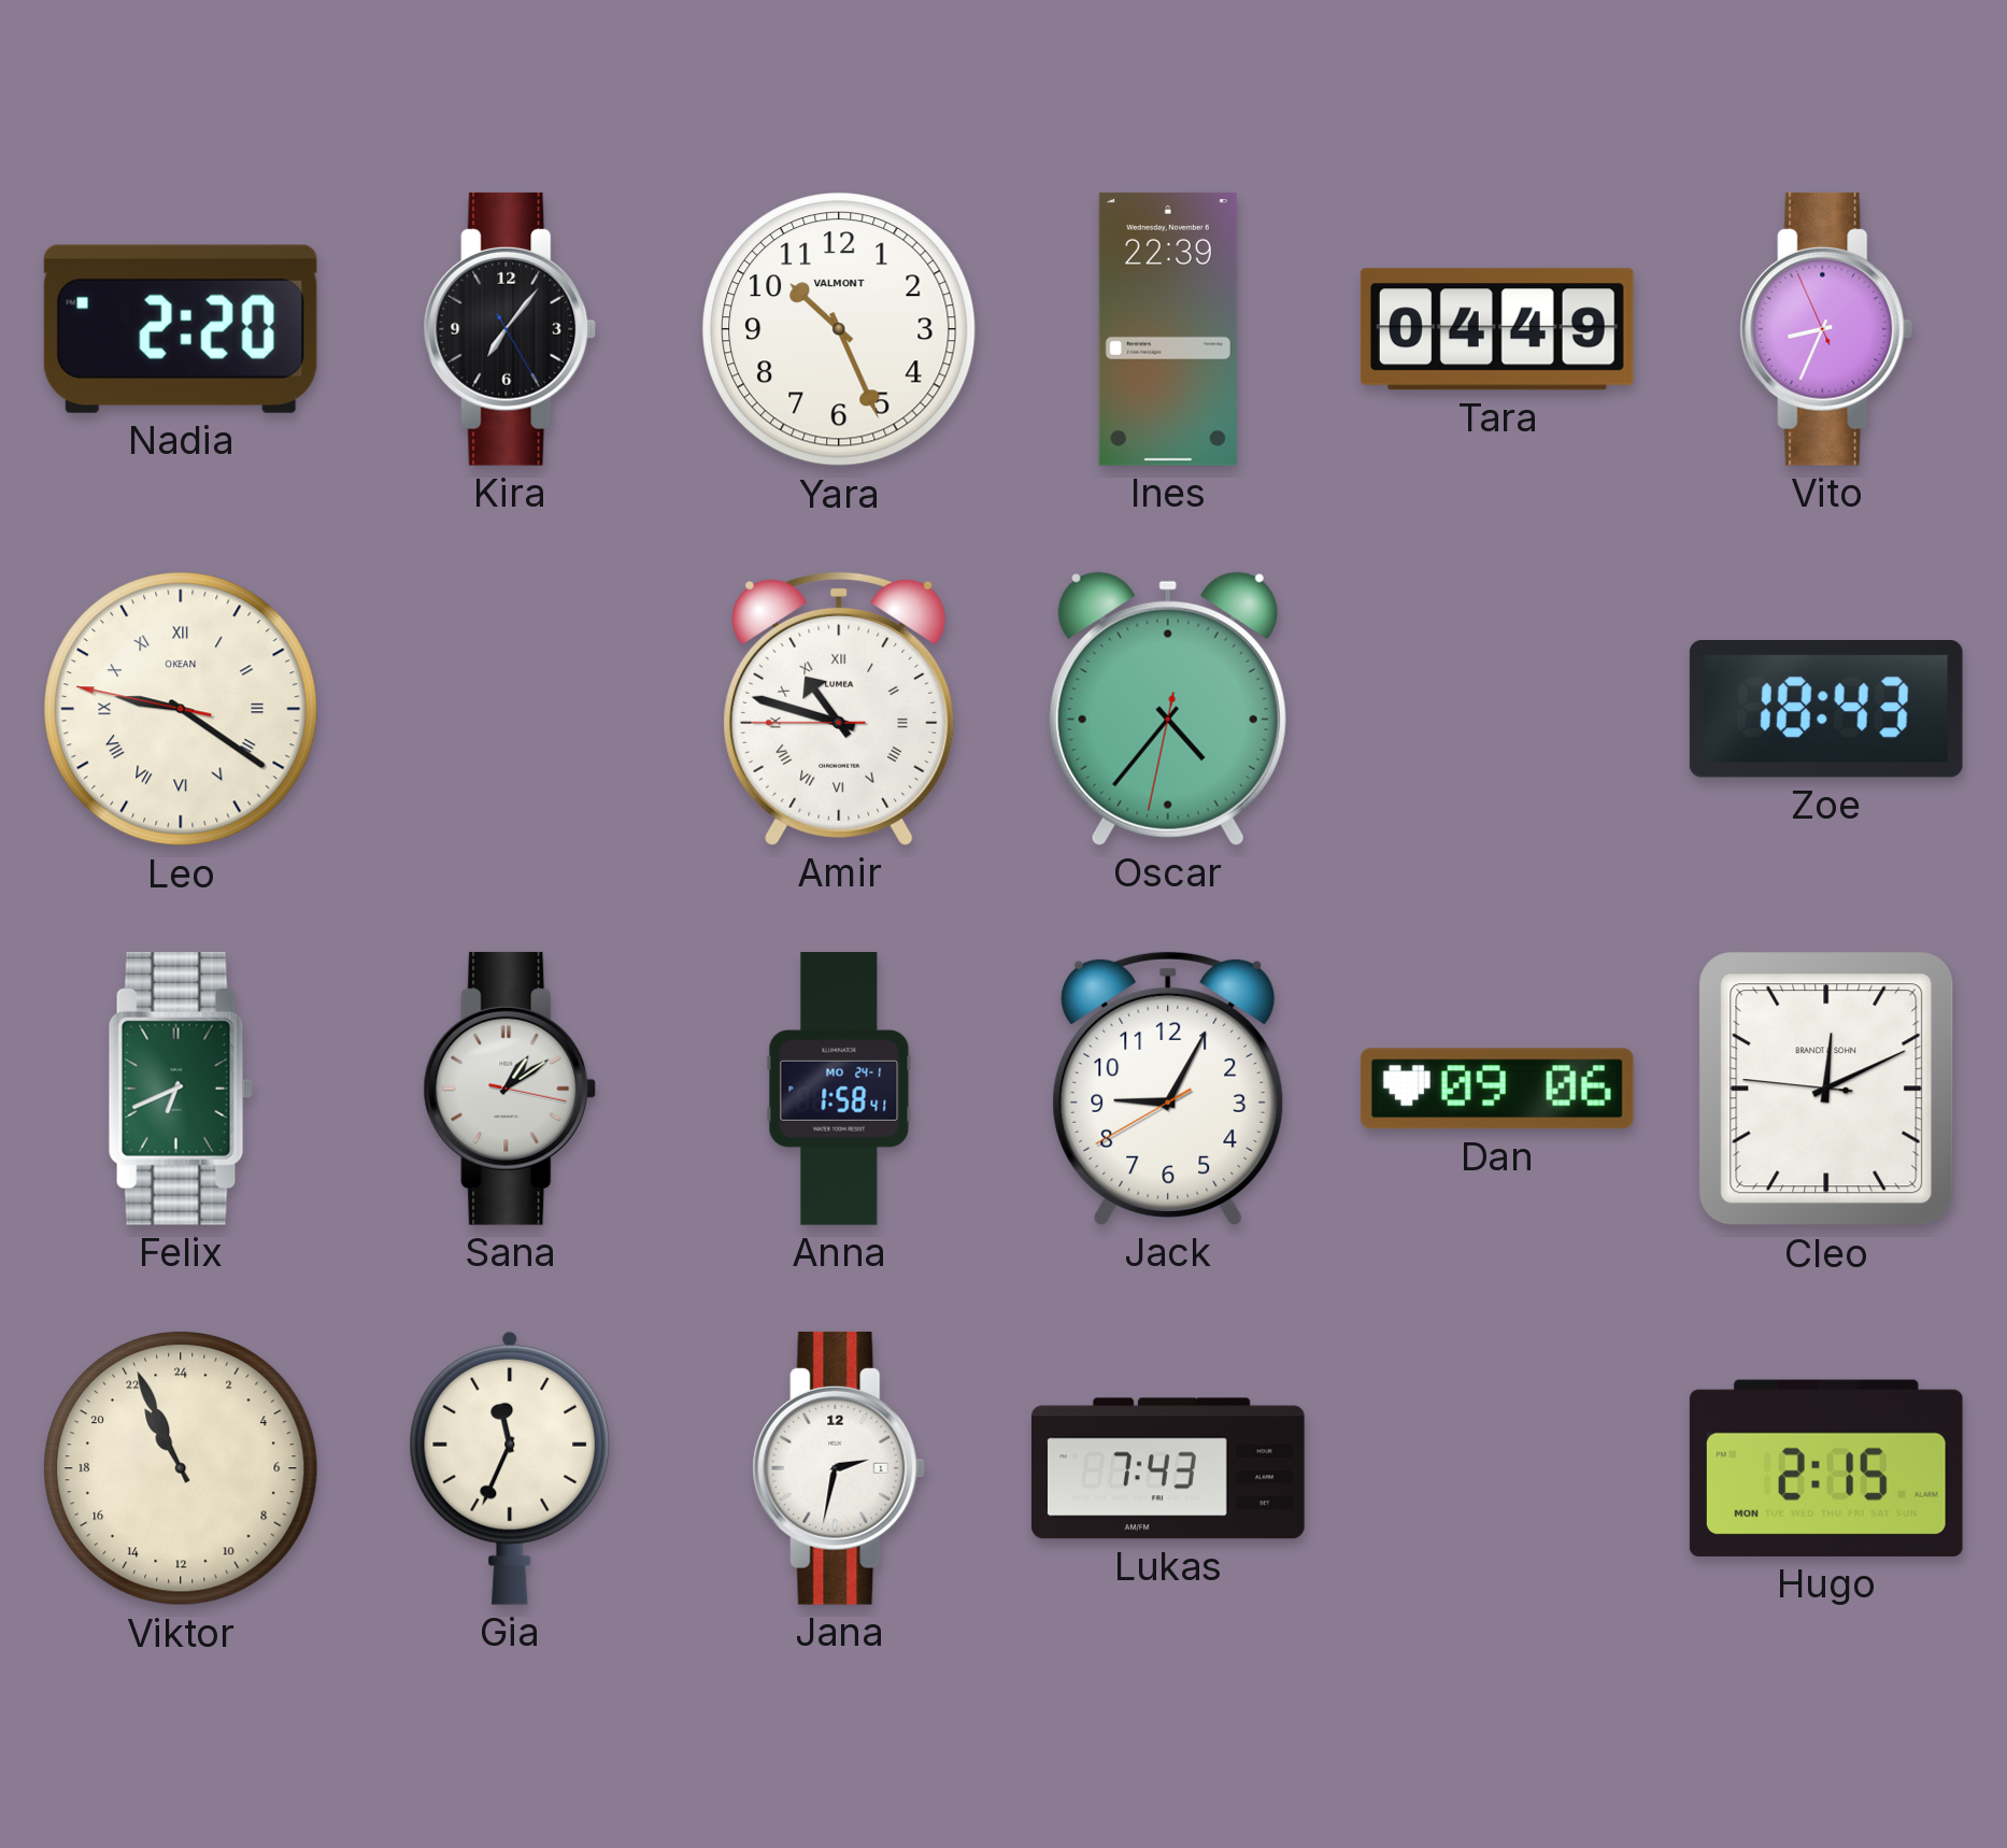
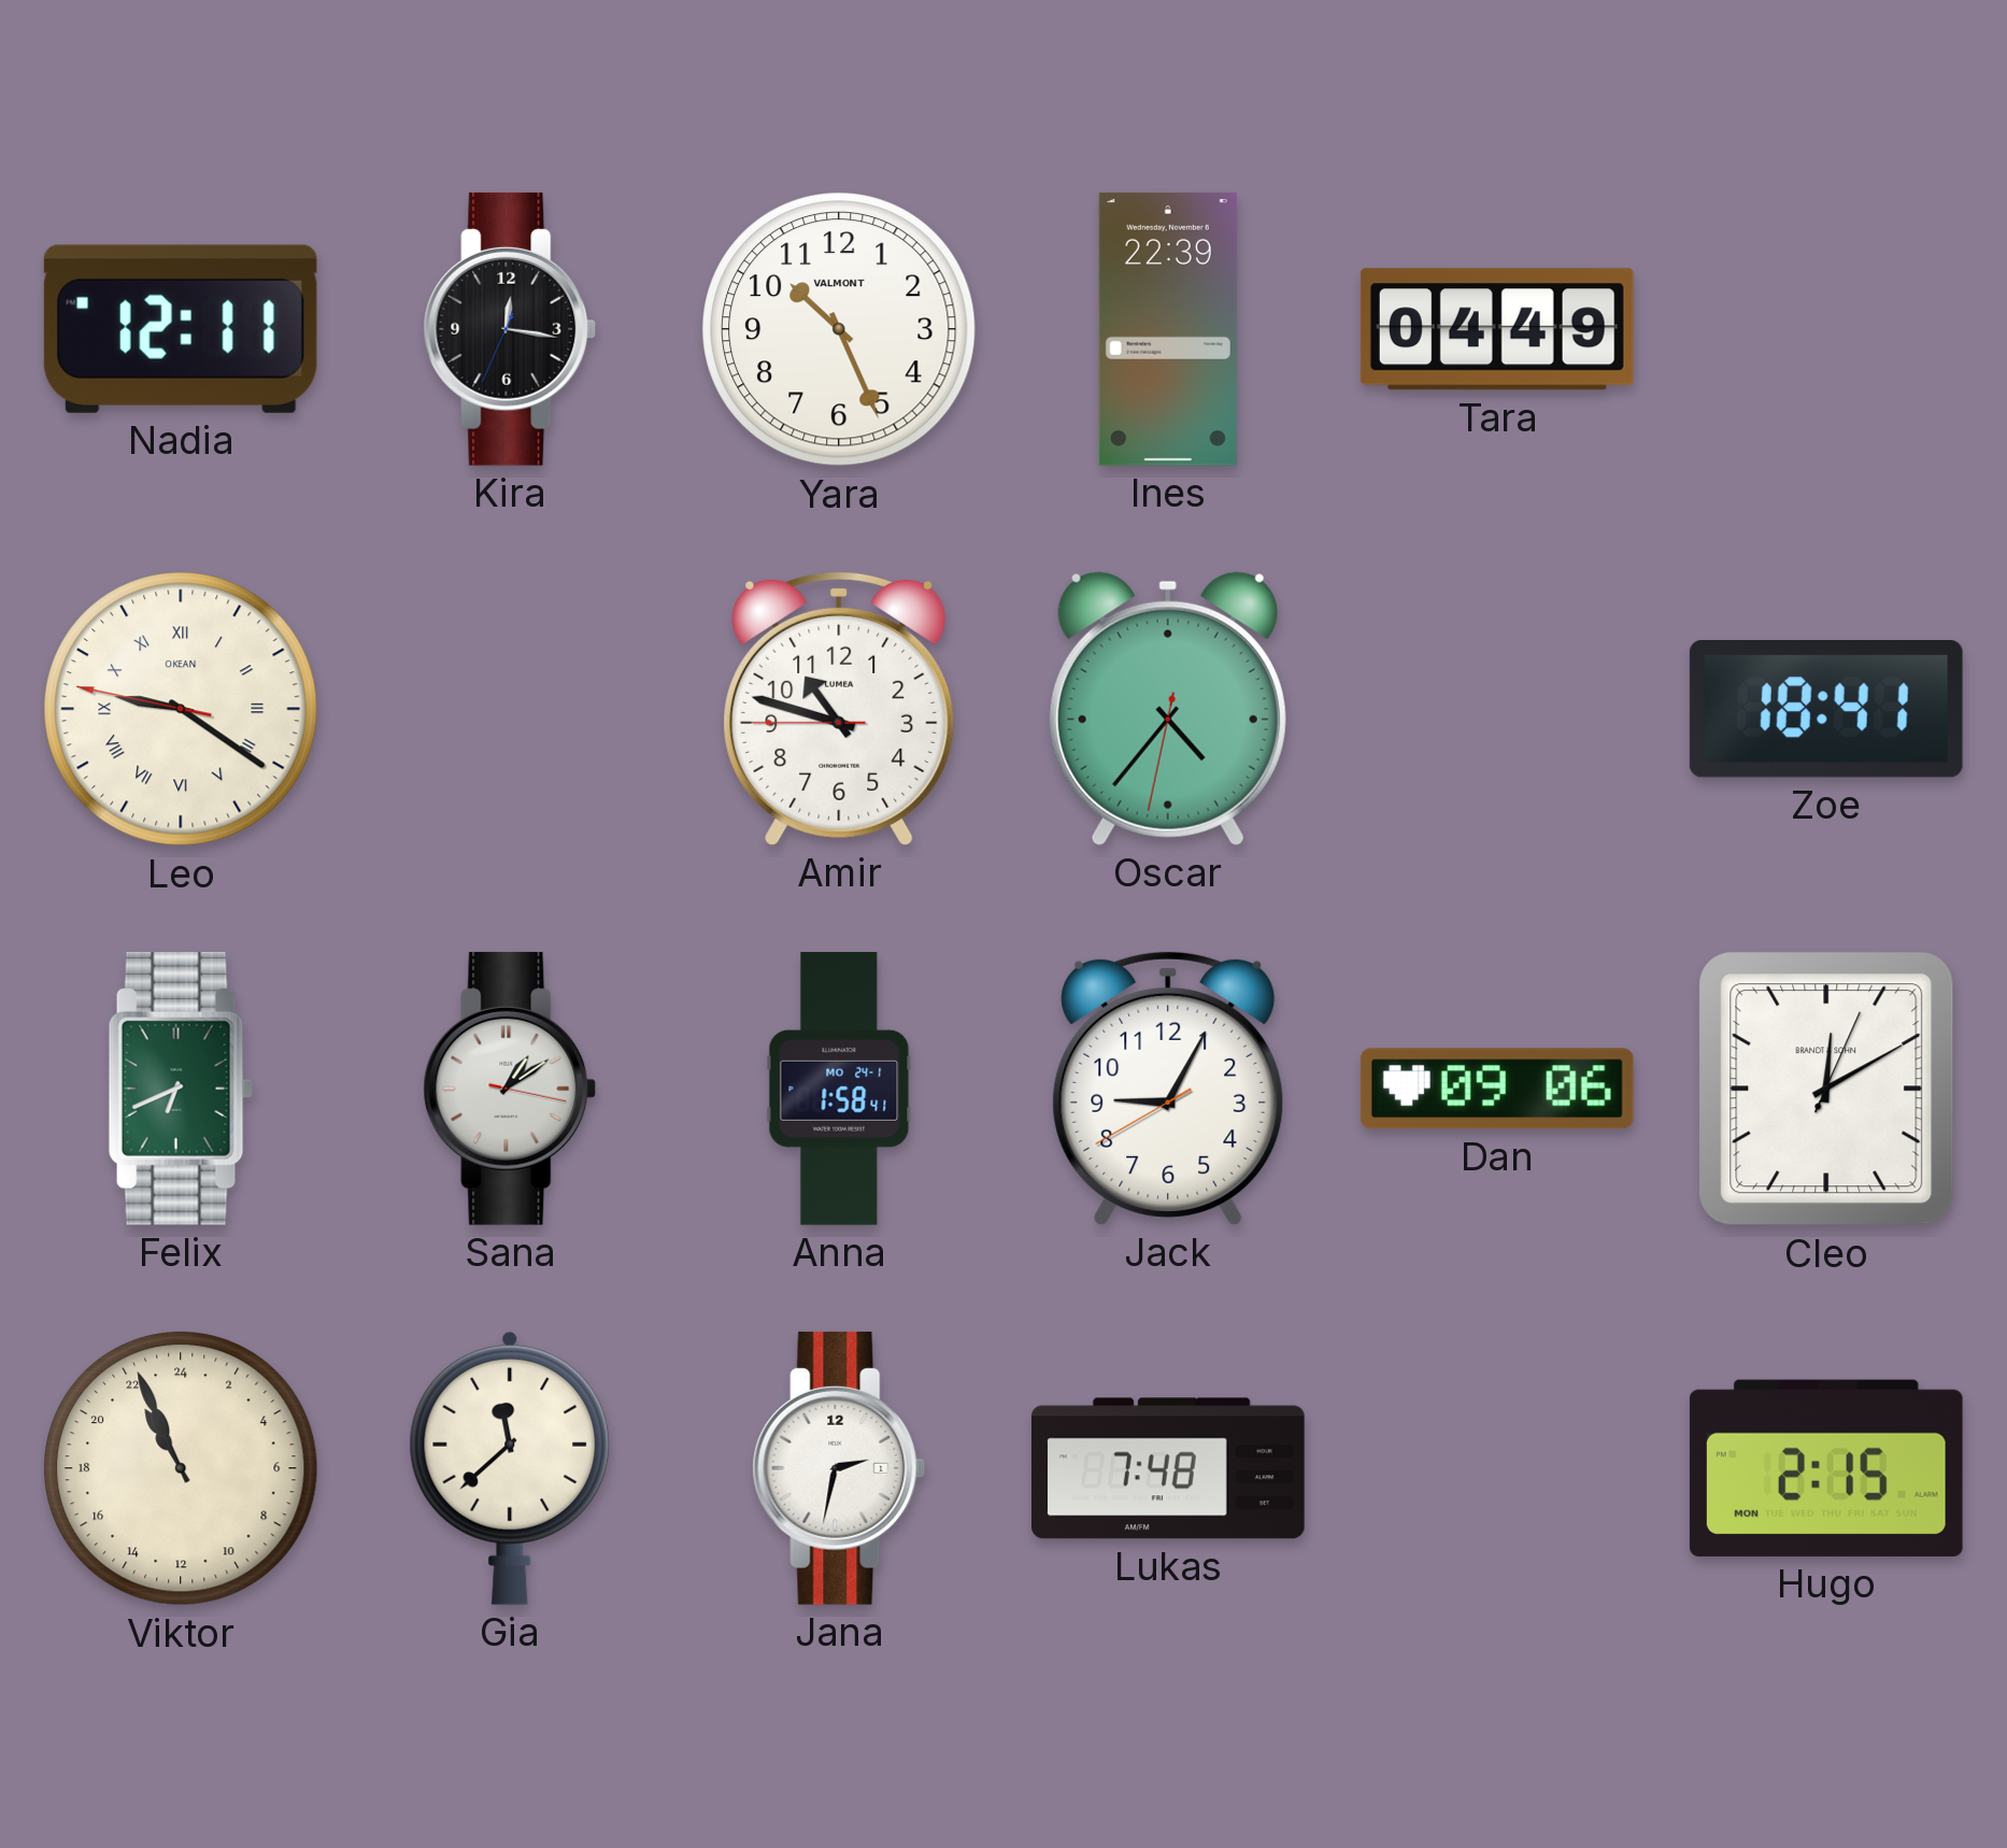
Nadia: 2:20 -> 12:11
Kira: 7:06 -> 12:16
Vito: 8:33 -> none
Amir numerals: Roman -> Arabic
Zoe: 18:43 -> 18:41
Cleo: 12:10:46 -> 12:10:04
Gia: 11:34 -> 11:38
Lukas: 7:43 -> 7:48
